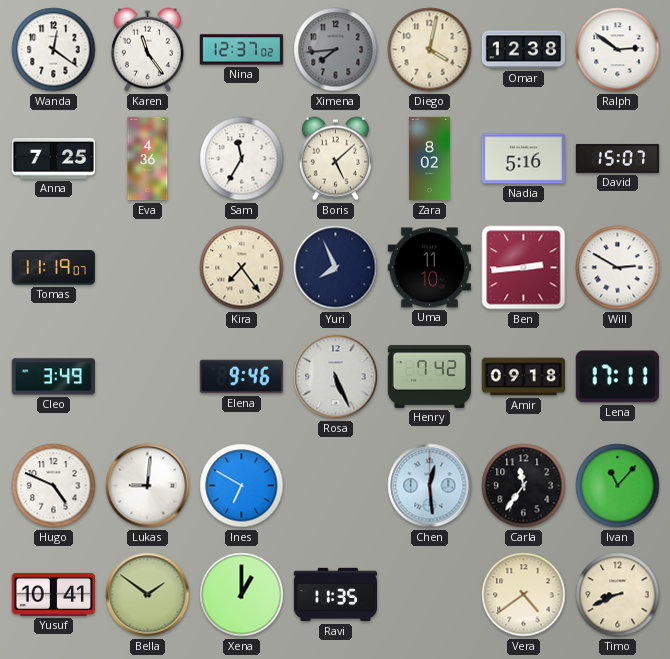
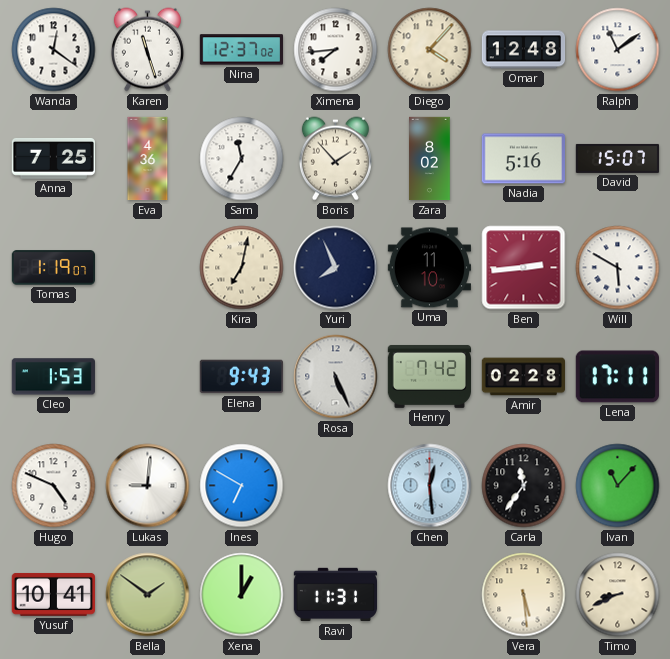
Karen: 11:24 -> 11:27
Ximena dial: grey -> white
Diego: 4:02 -> 4:07
Omar: 12:38 -> 12:48
Ralph: 2:51 -> 11:09
Boris: 5:08 -> 1:53
Tomas: 11:19 -> 1:19
Kira: 7:24 -> 7:02
Will: 2:50 -> 5:50
Cleo: 3:49 -> 1:53
Elena: 9:46 -> 9:43
Amir: 09:18 -> 02:28
Ravi: 11:35 -> 11:31
Vera: 4:39 -> 5:29
